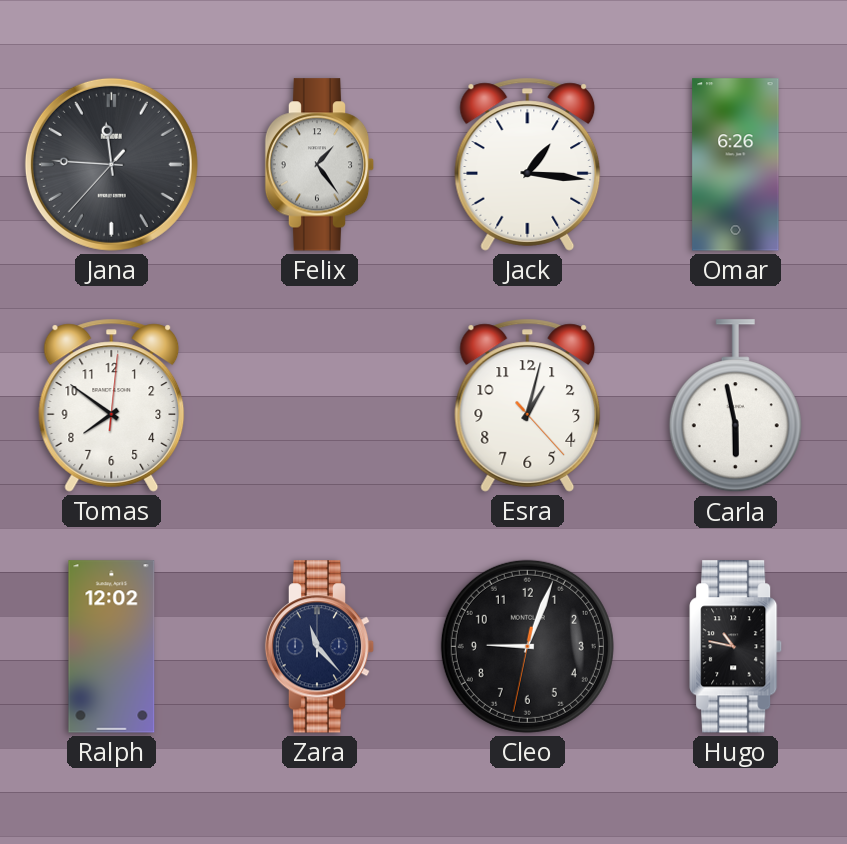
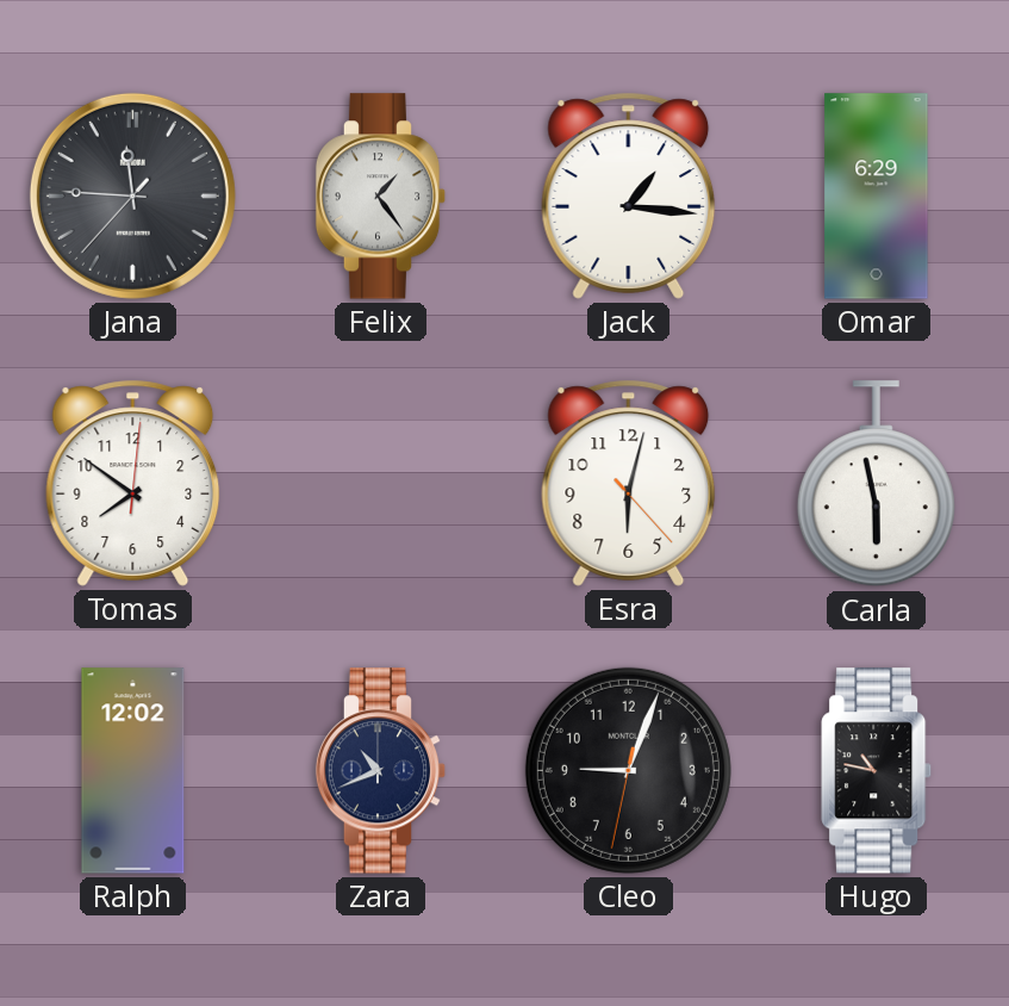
Omar: 6:26 -> 6:29
Esra: 1:02 -> 6:02
Zara: 11:23 -> 10:41
